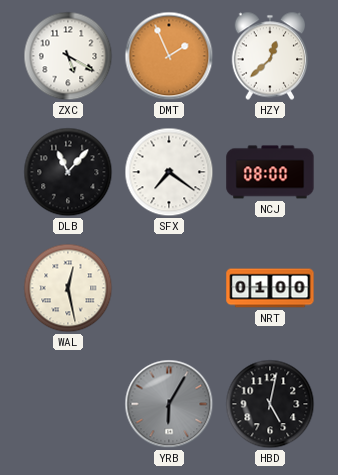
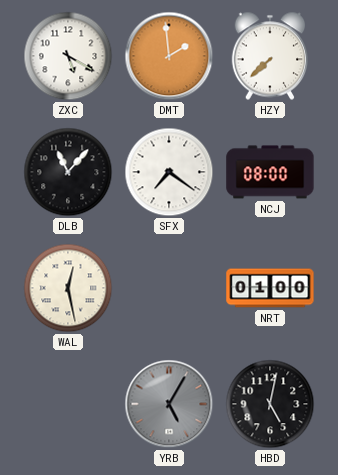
DMT: 1:56 -> 1:59
HZY: 12:38 -> 7:38
YRB: 6:05 -> 5:05
